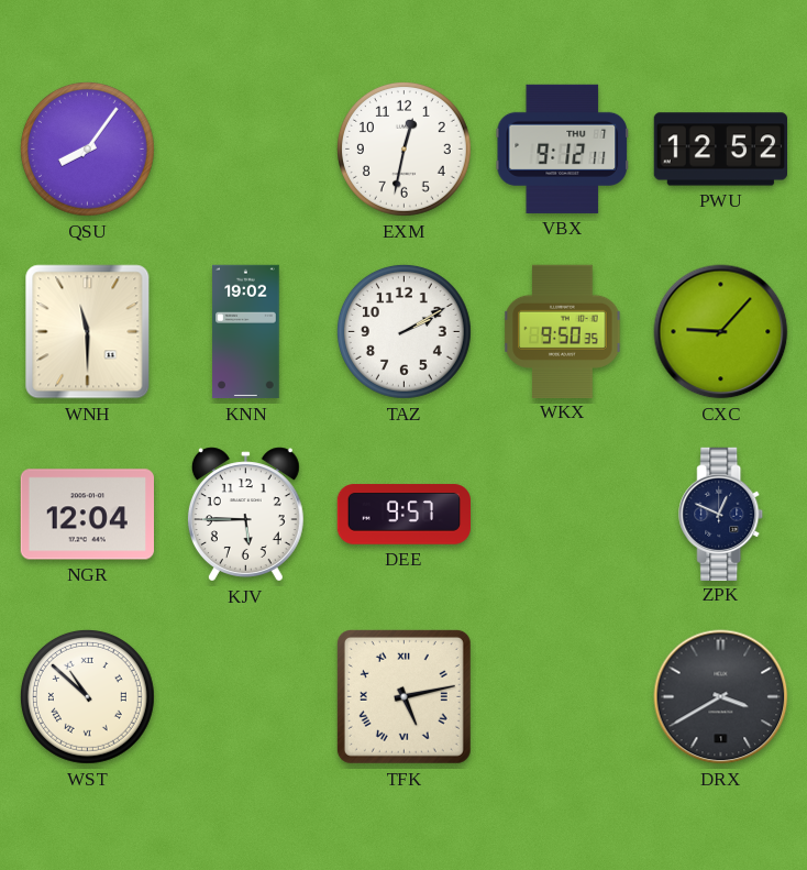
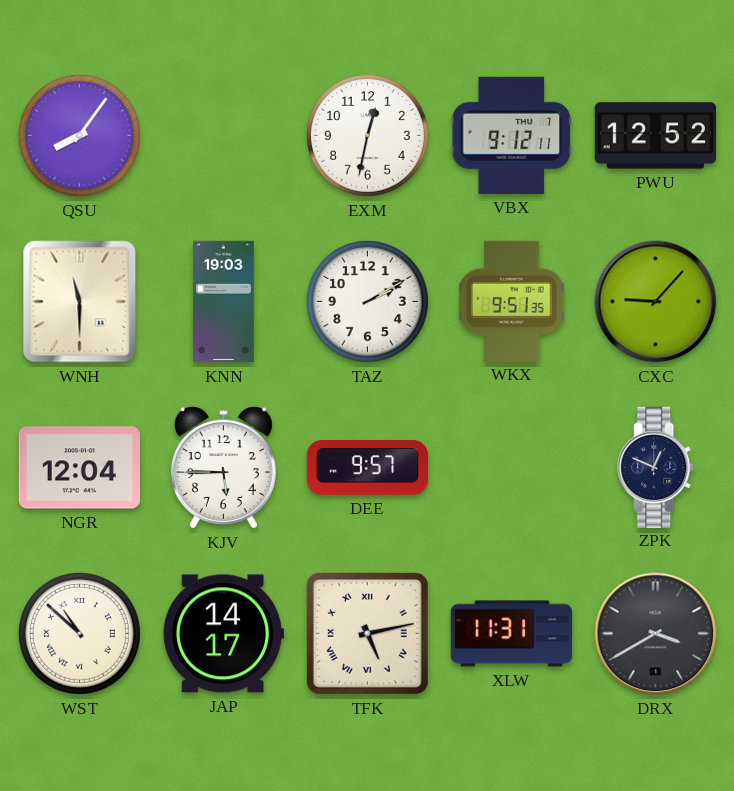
KNN: 19:02 -> 19:03
WKX: 9:50 -> 9:51
JAP: none -> 14:17
XLW: none -> 11:31
